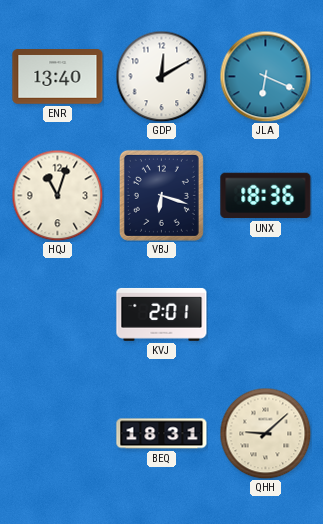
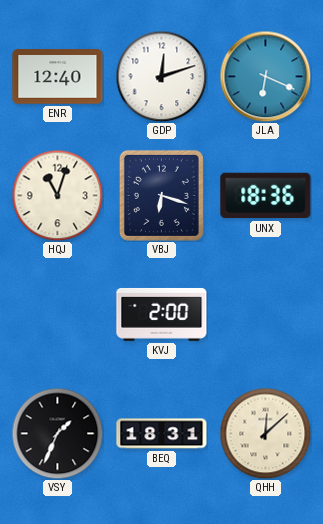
ENR: 13:40 -> 12:40
GDP: 12:10 -> 12:12
KVJ: 2:01 -> 2:00
VSY: none -> 1:34
QHH: 9:08 -> 12:08
